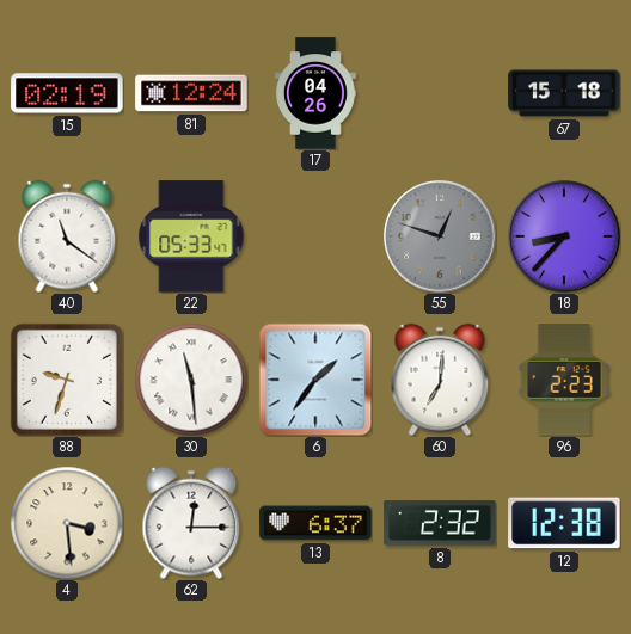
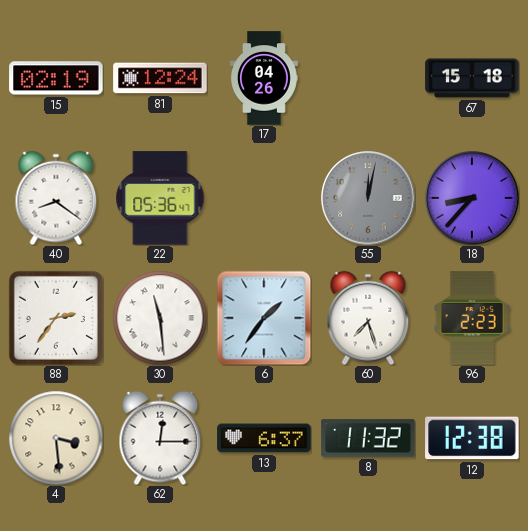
40: 11:21 -> 8:21
22: 05:33 -> 05:36
55: 12:48 -> 12:02
88: 9:33 -> 2:36
60: 7:01 -> 7:27
8: 2:32 -> 11:32
